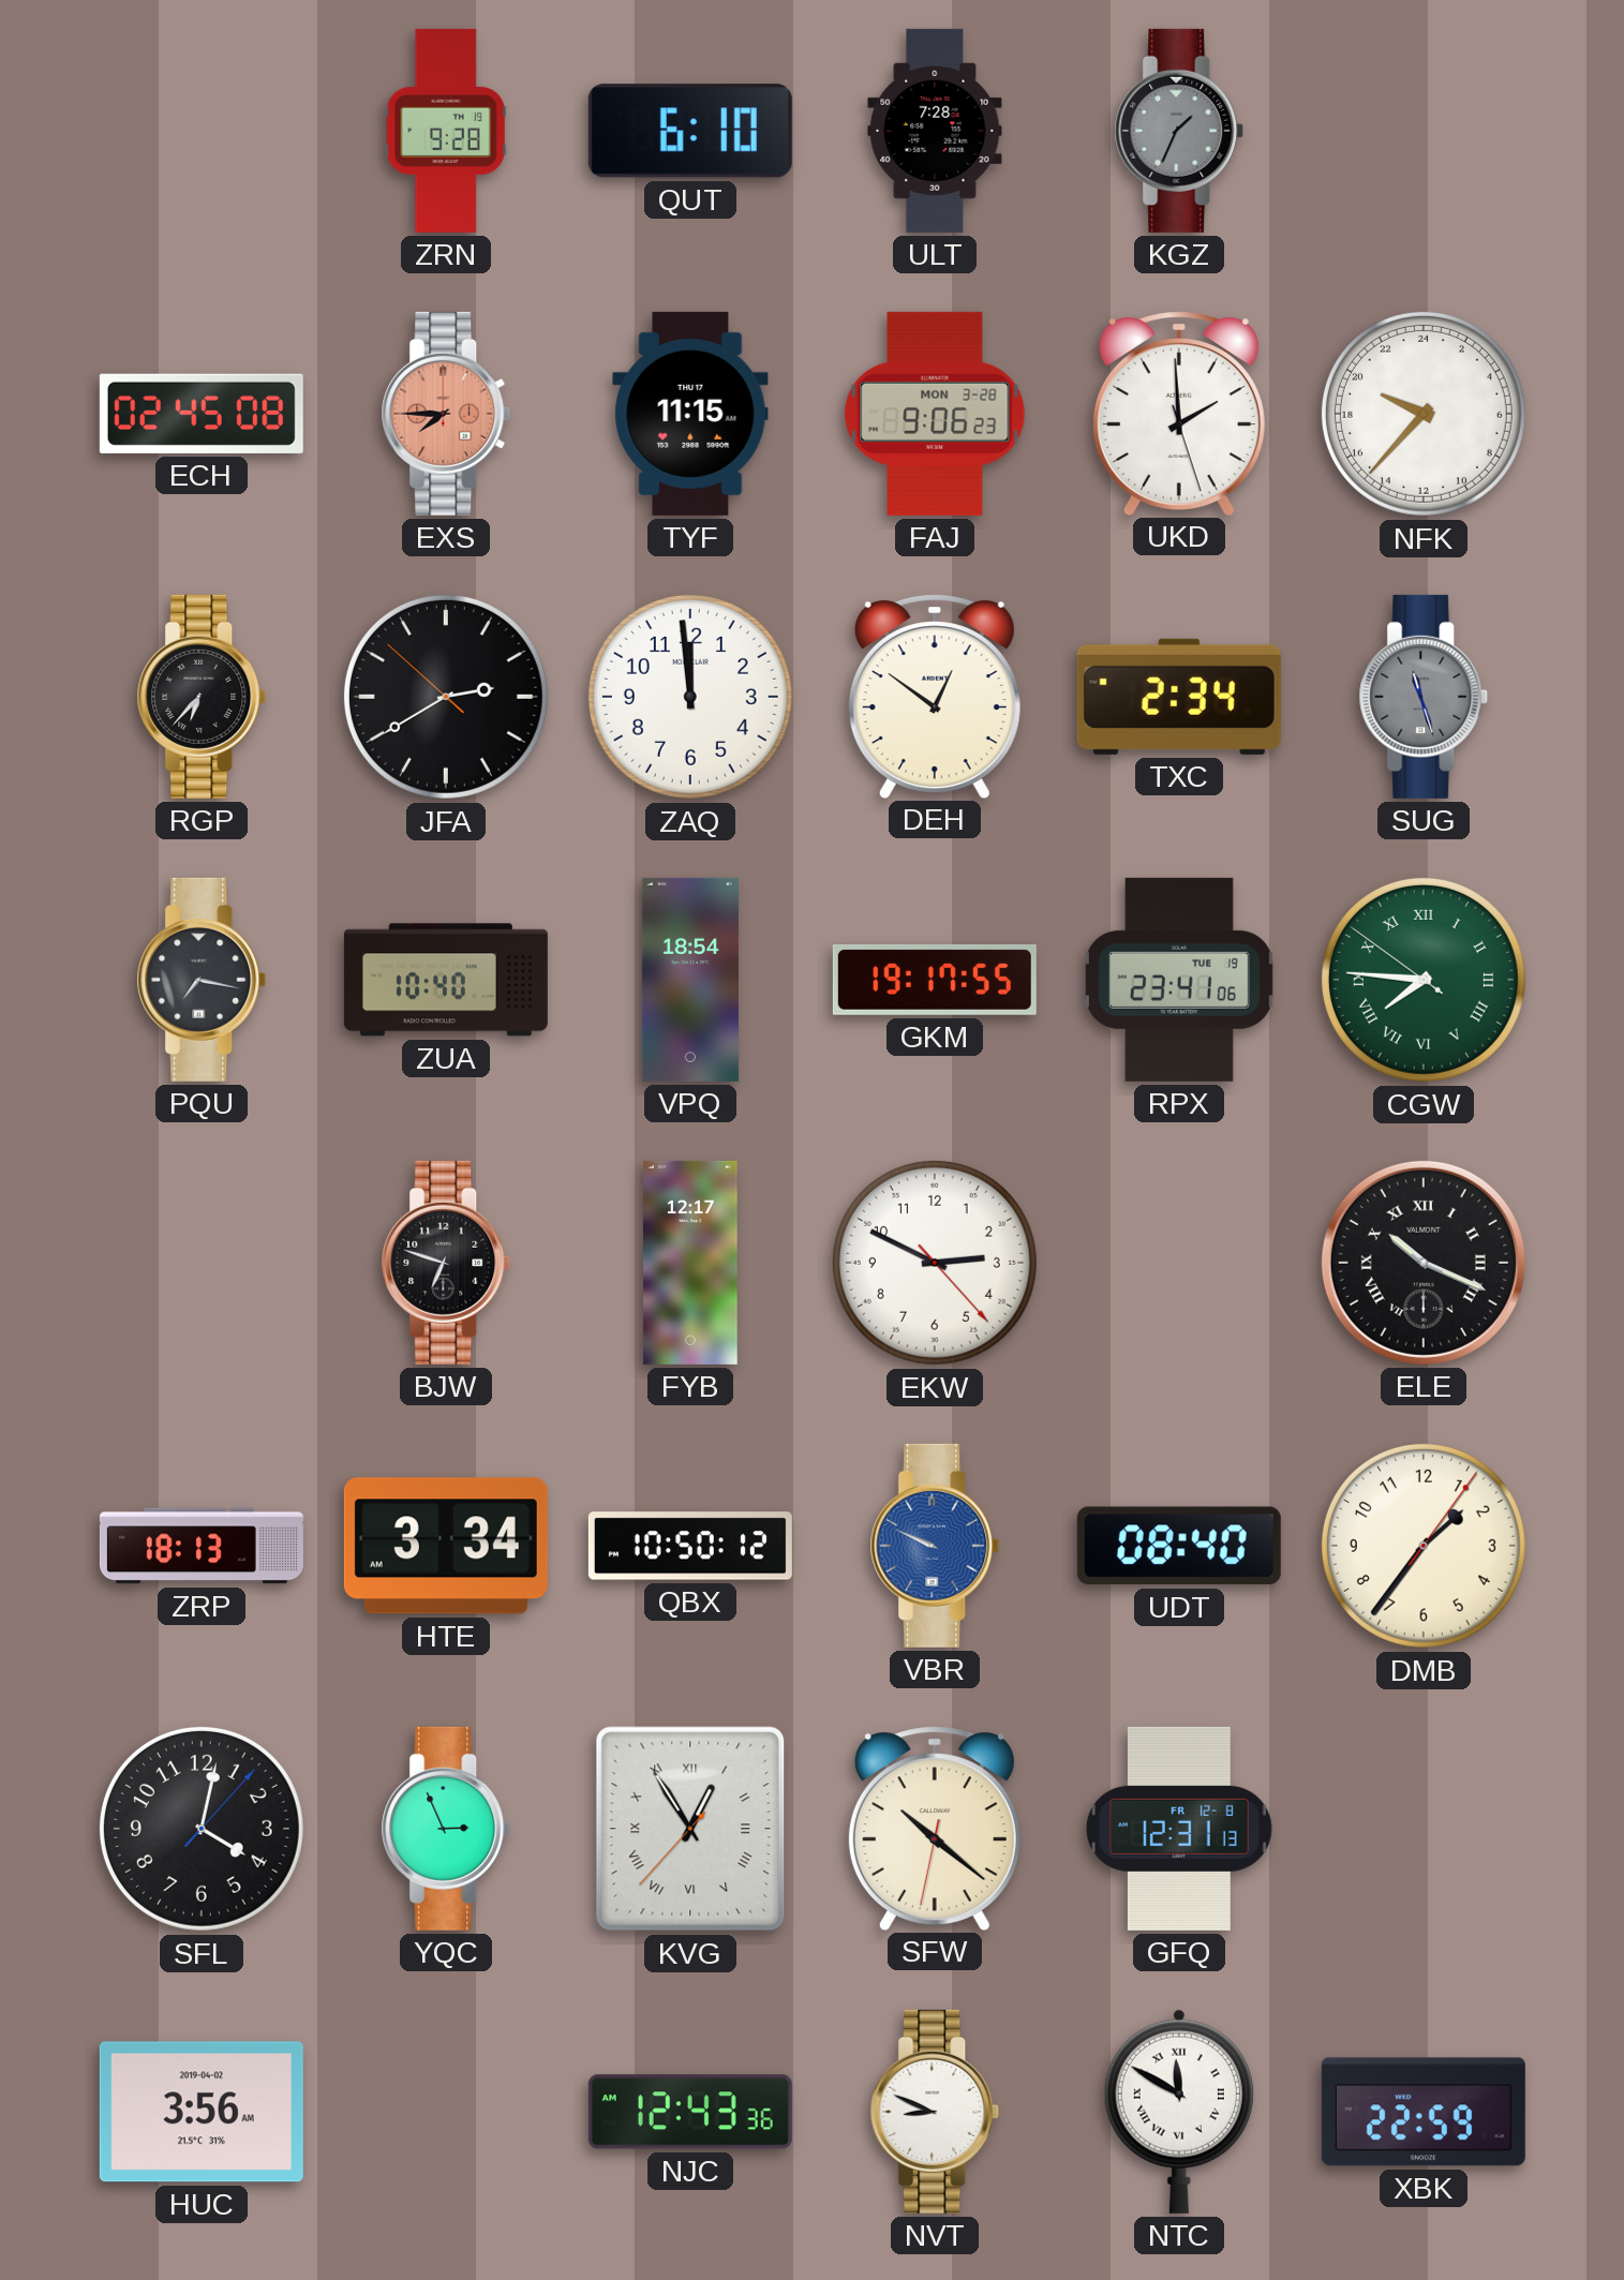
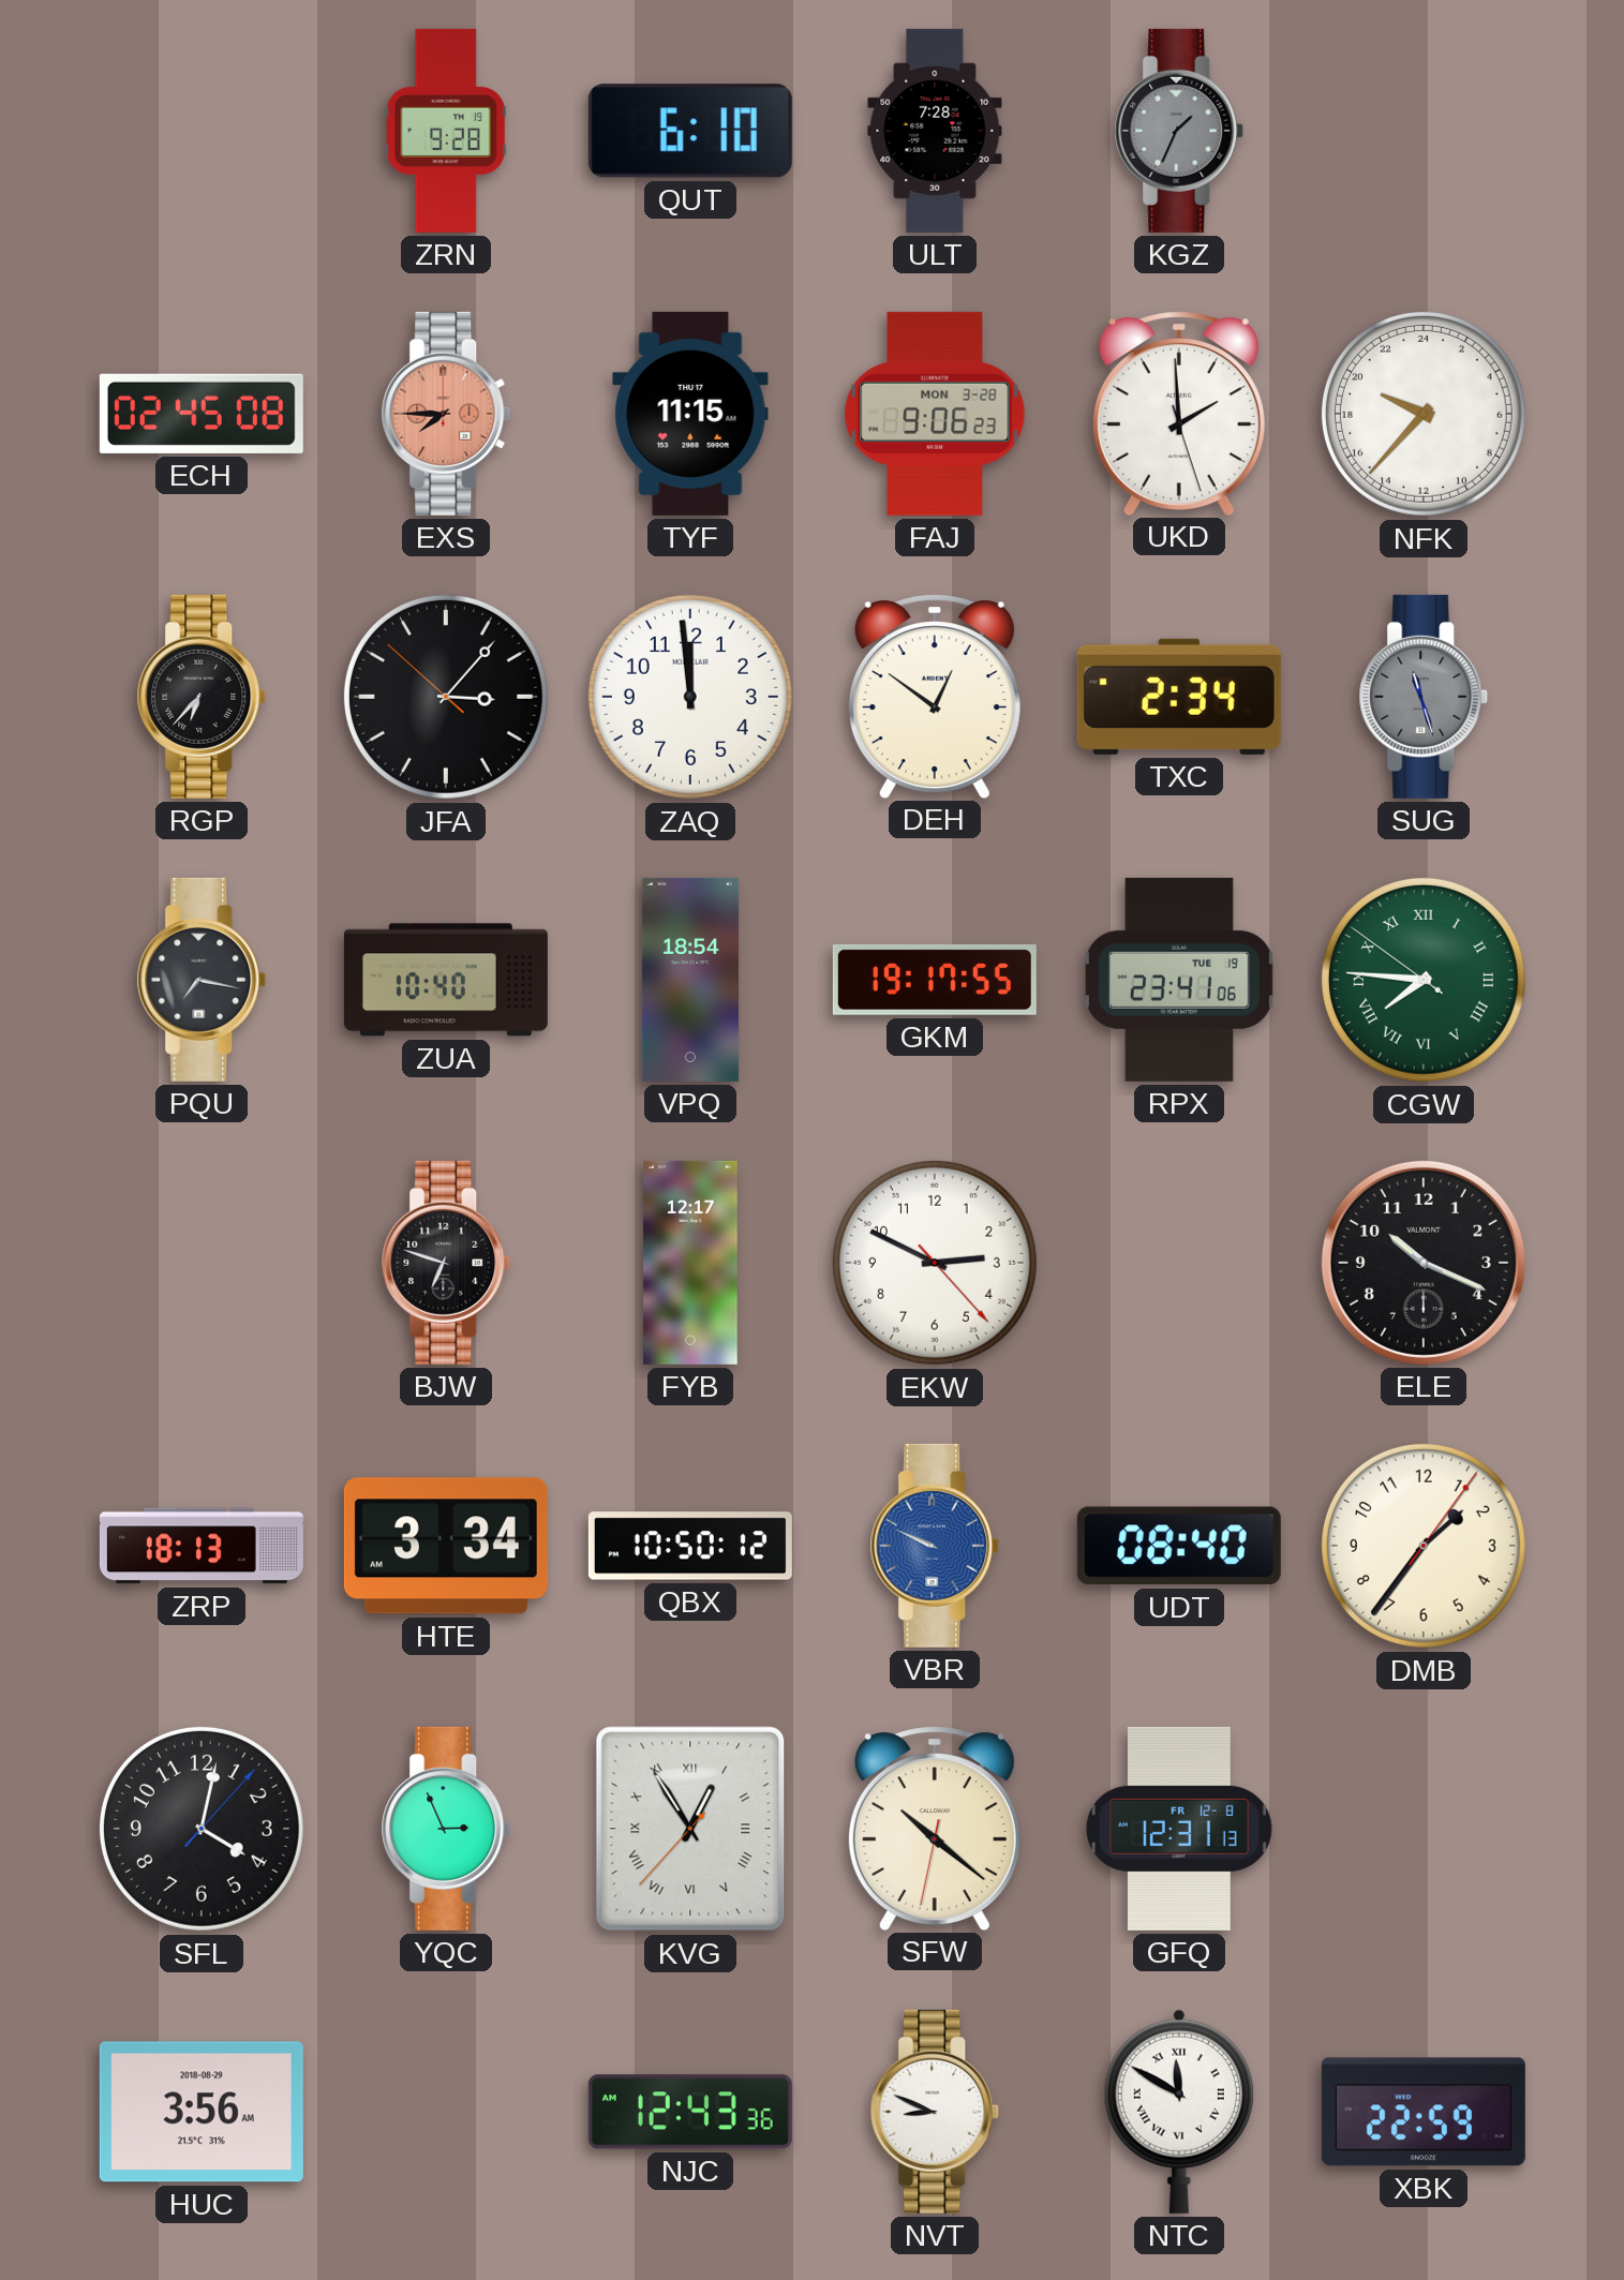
JFA: 2:39 -> 3:06
ELE numerals: Roman -> Arabic
HUC date: 2019-04-02 -> 2018-08-29
